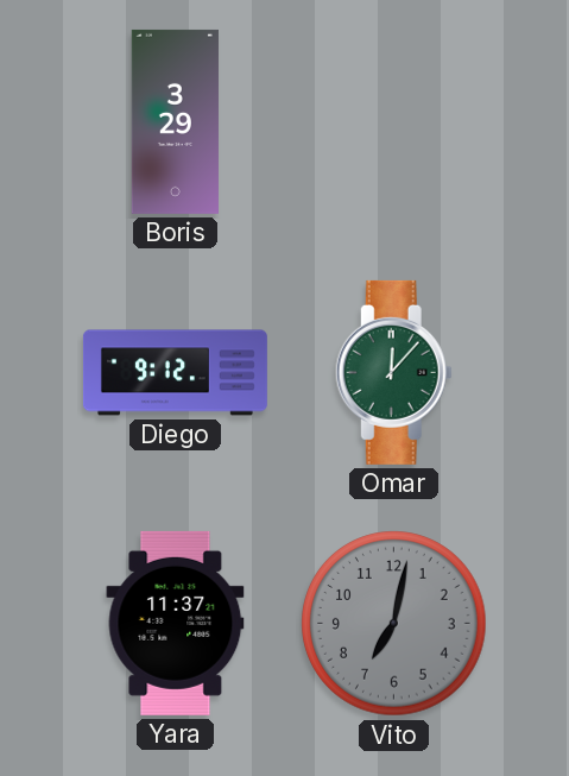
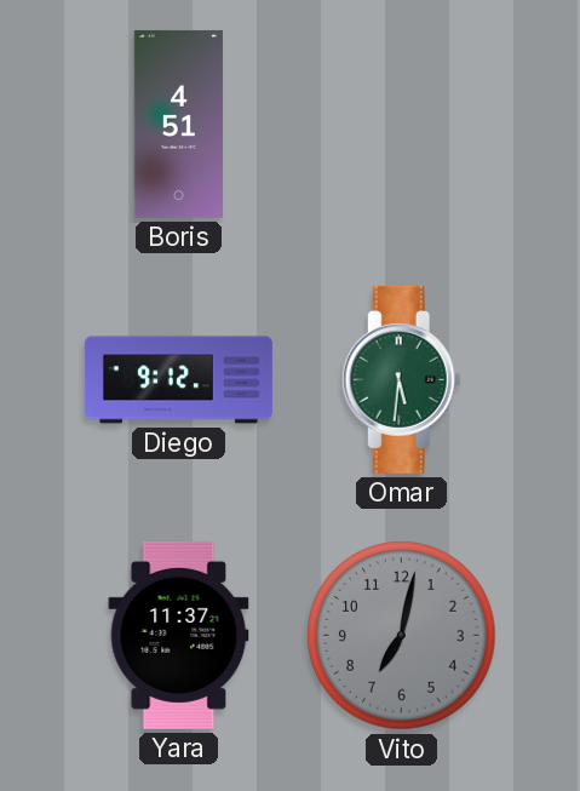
Boris: 3:29 -> 4:51
Omar: 12:07 -> 5:31
